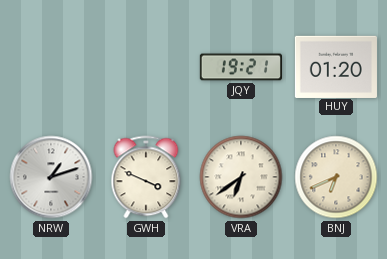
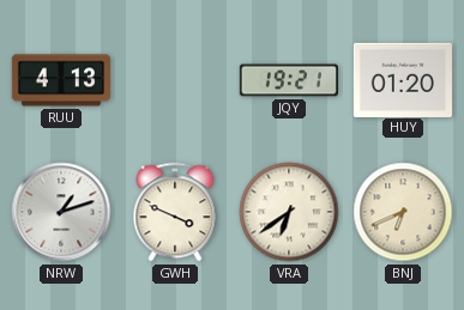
RUU: none -> 4:13
